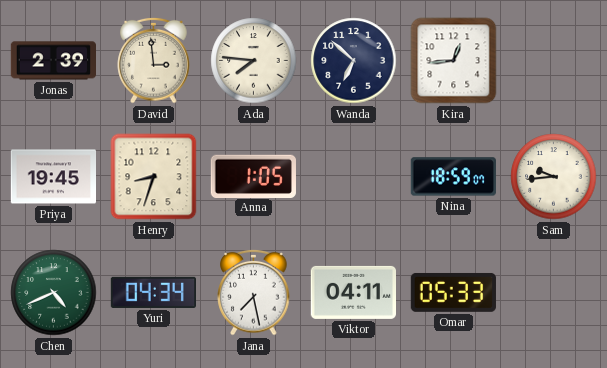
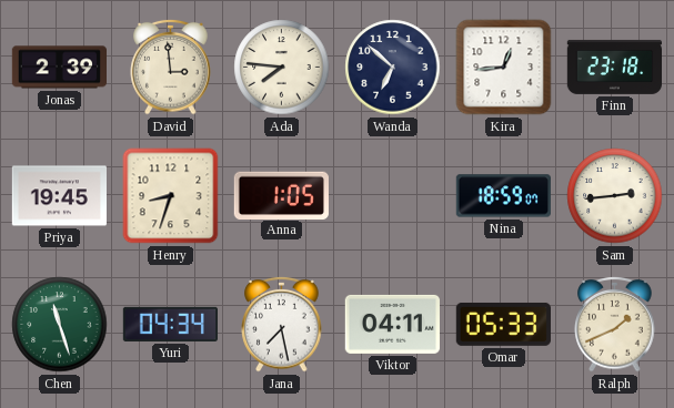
Finn: none -> 23:18
Sam: 9:44 -> 2:44
Chen: 4:41 -> 11:27
Ralph: none -> 1:41
